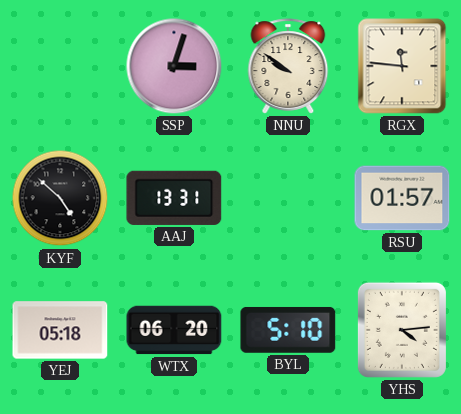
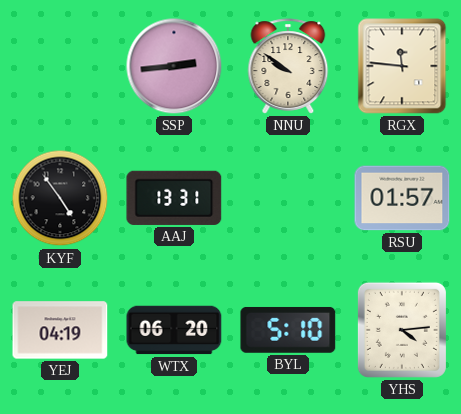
SSP: 3:03 -> 2:44
KYF: 4:52 -> 4:54
YEJ: 05:18 -> 04:19
